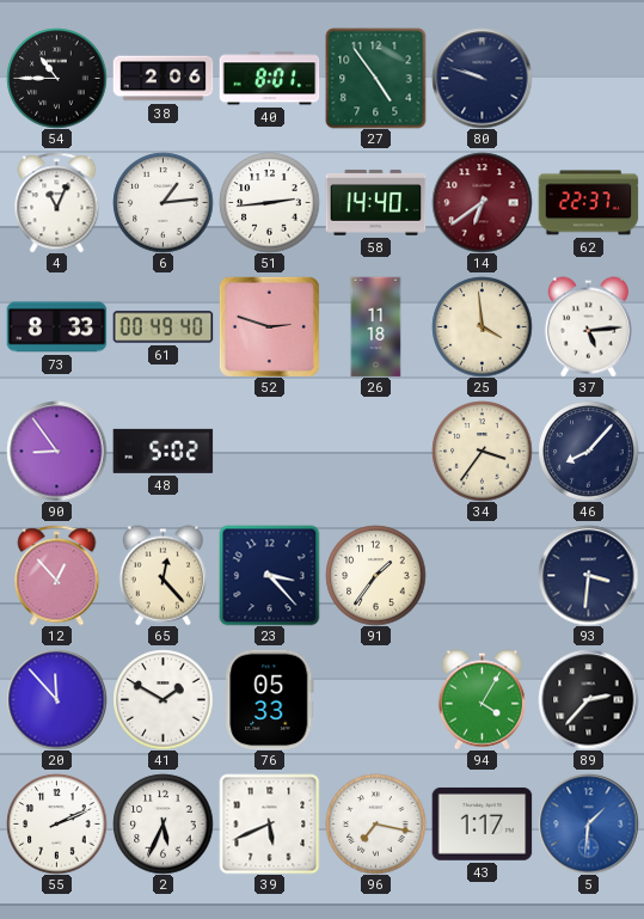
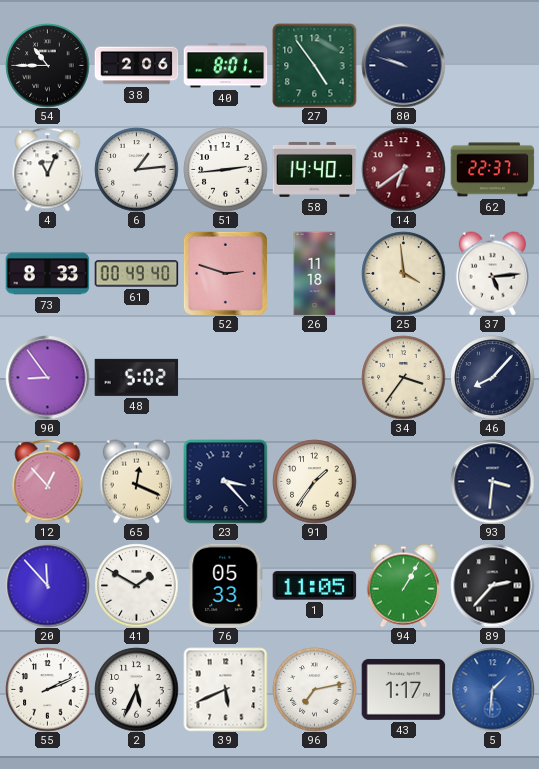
65: 12:23 -> 12:19
1: none -> 11:05
94: 4:05 -> 1:05
96: 7:17 -> 7:13
